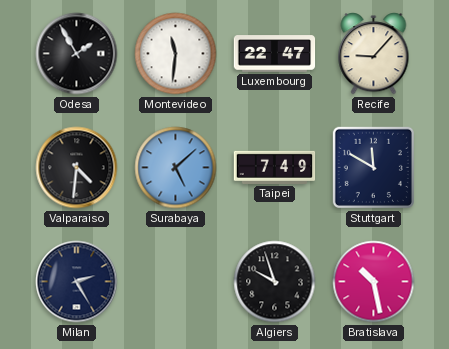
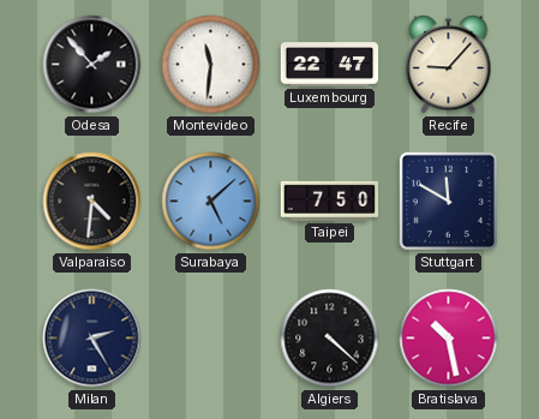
Odesa: 1:55 -> 1:53
Taipei: 7:49 -> 7:50
Algiers: 9:57 -> 4:22
